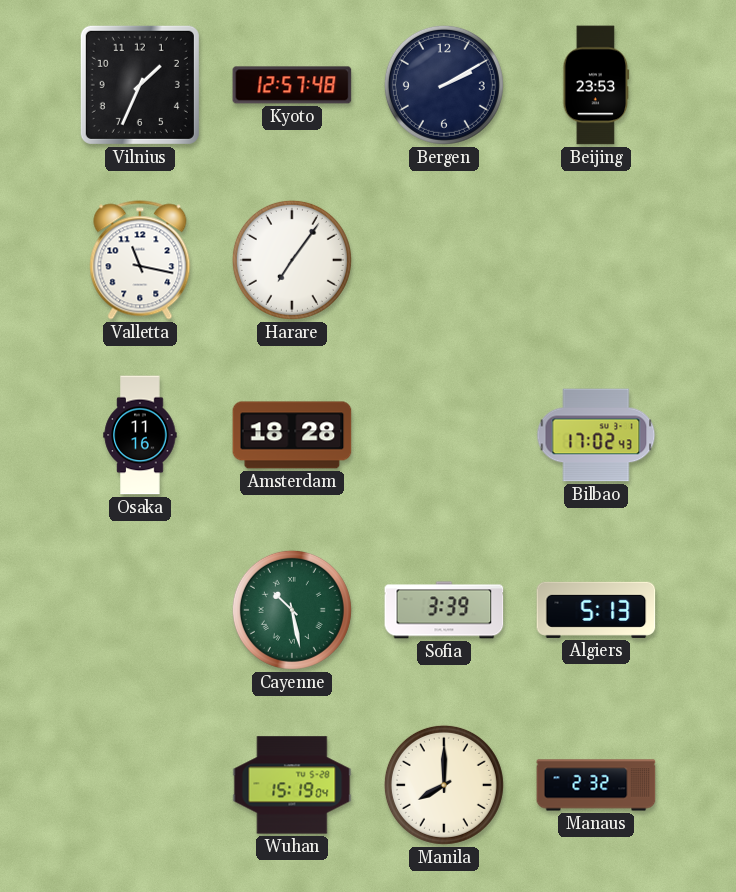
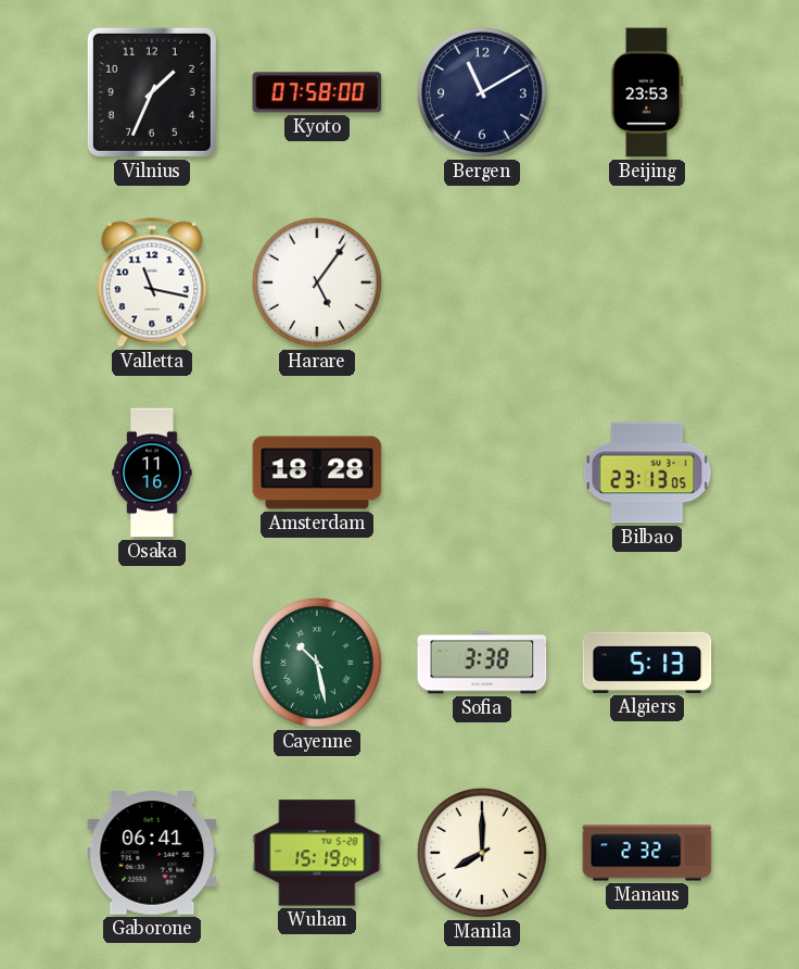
Kyoto: 12:57 -> 07:58
Bergen: 2:10 -> 11:10
Harare: 7:06 -> 5:06
Bilbao: 17:02 -> 23:13
Sofia: 3:39 -> 3:38
Gaborone: none -> 06:41
